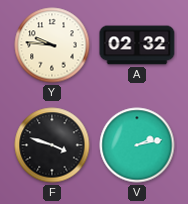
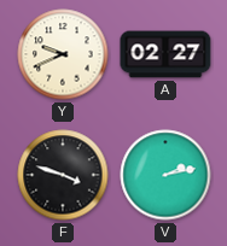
Y: 9:46 -> 9:41
A: 02:32 -> 02:27
